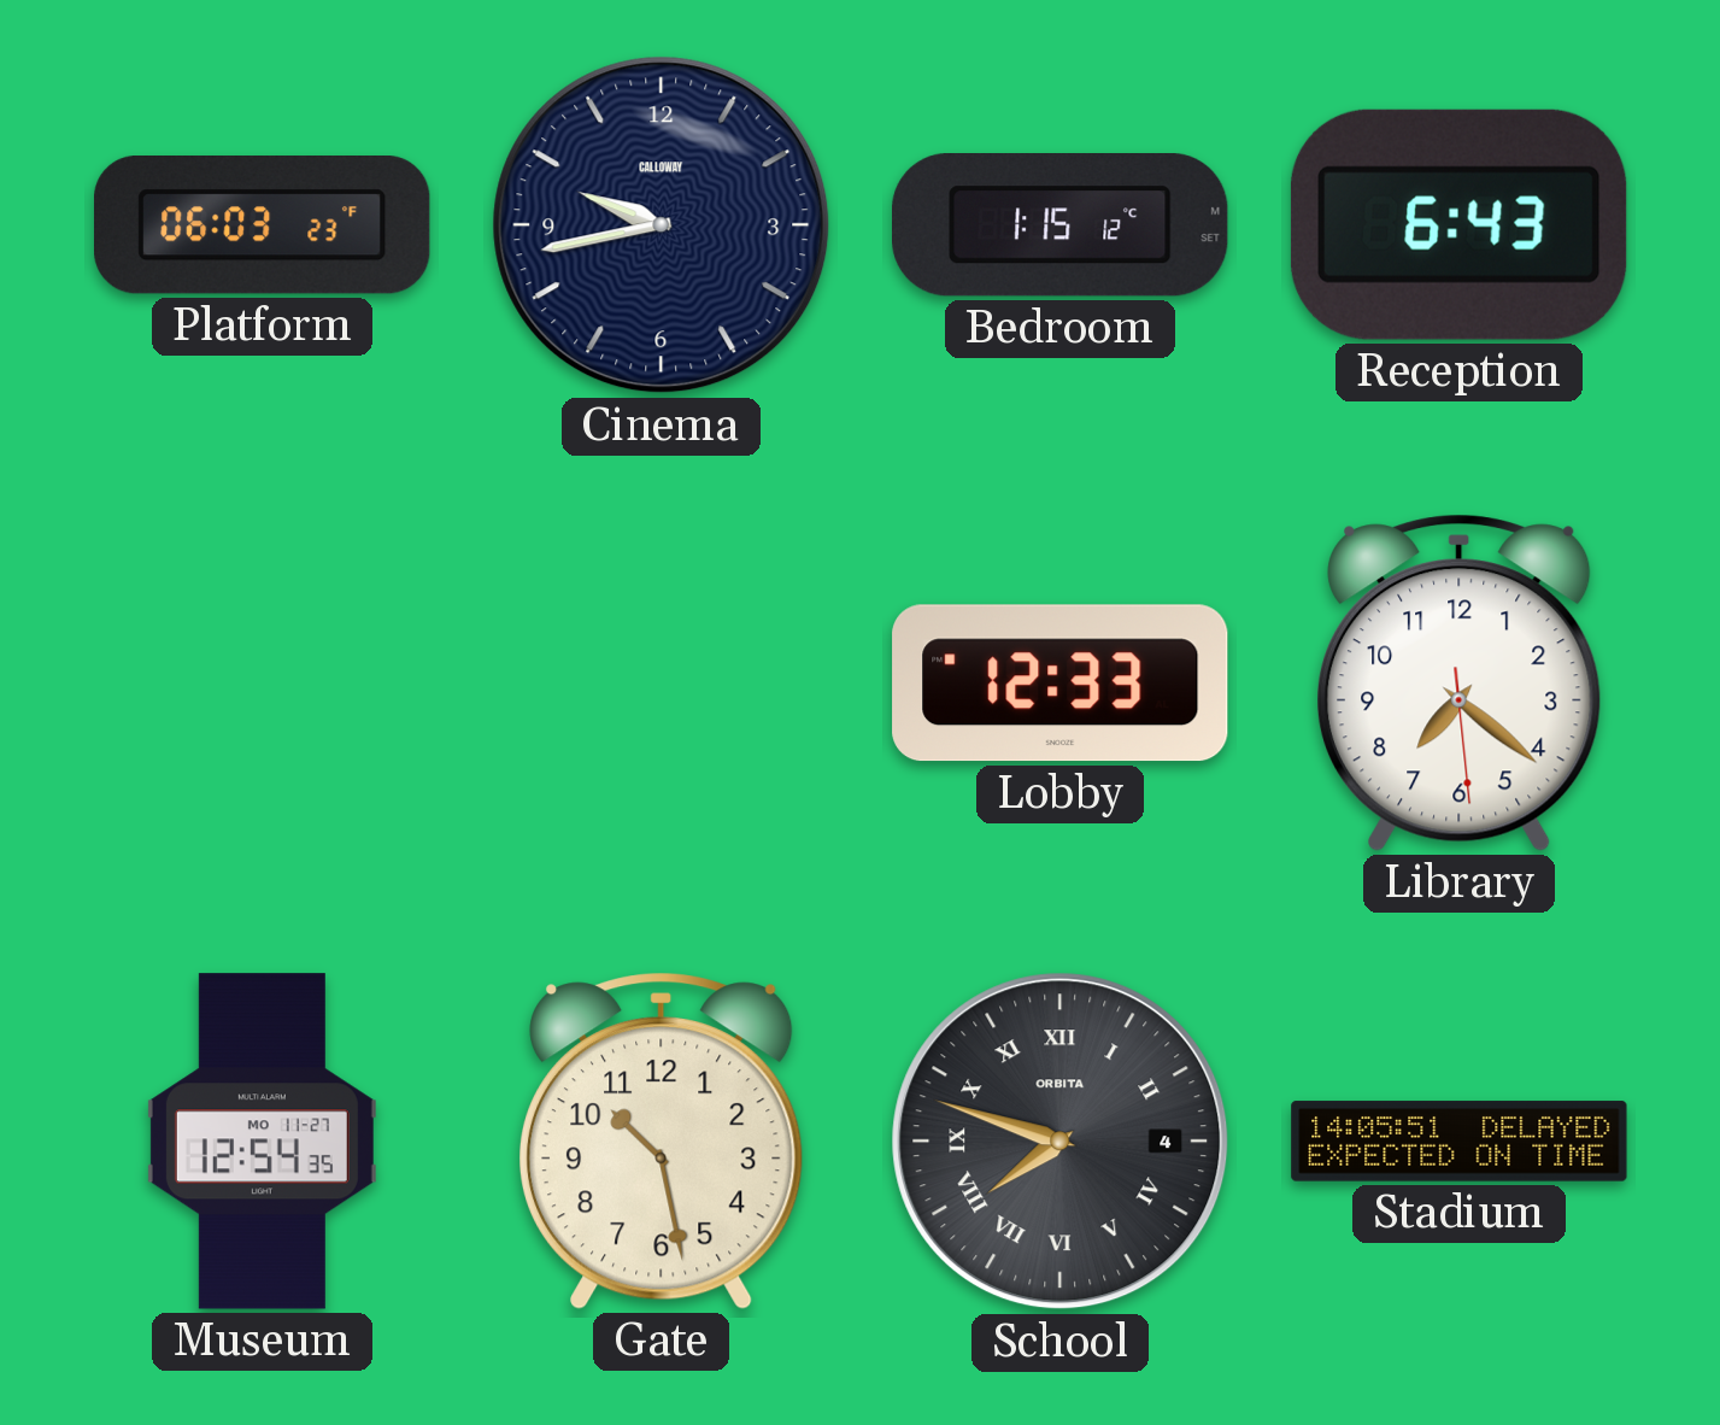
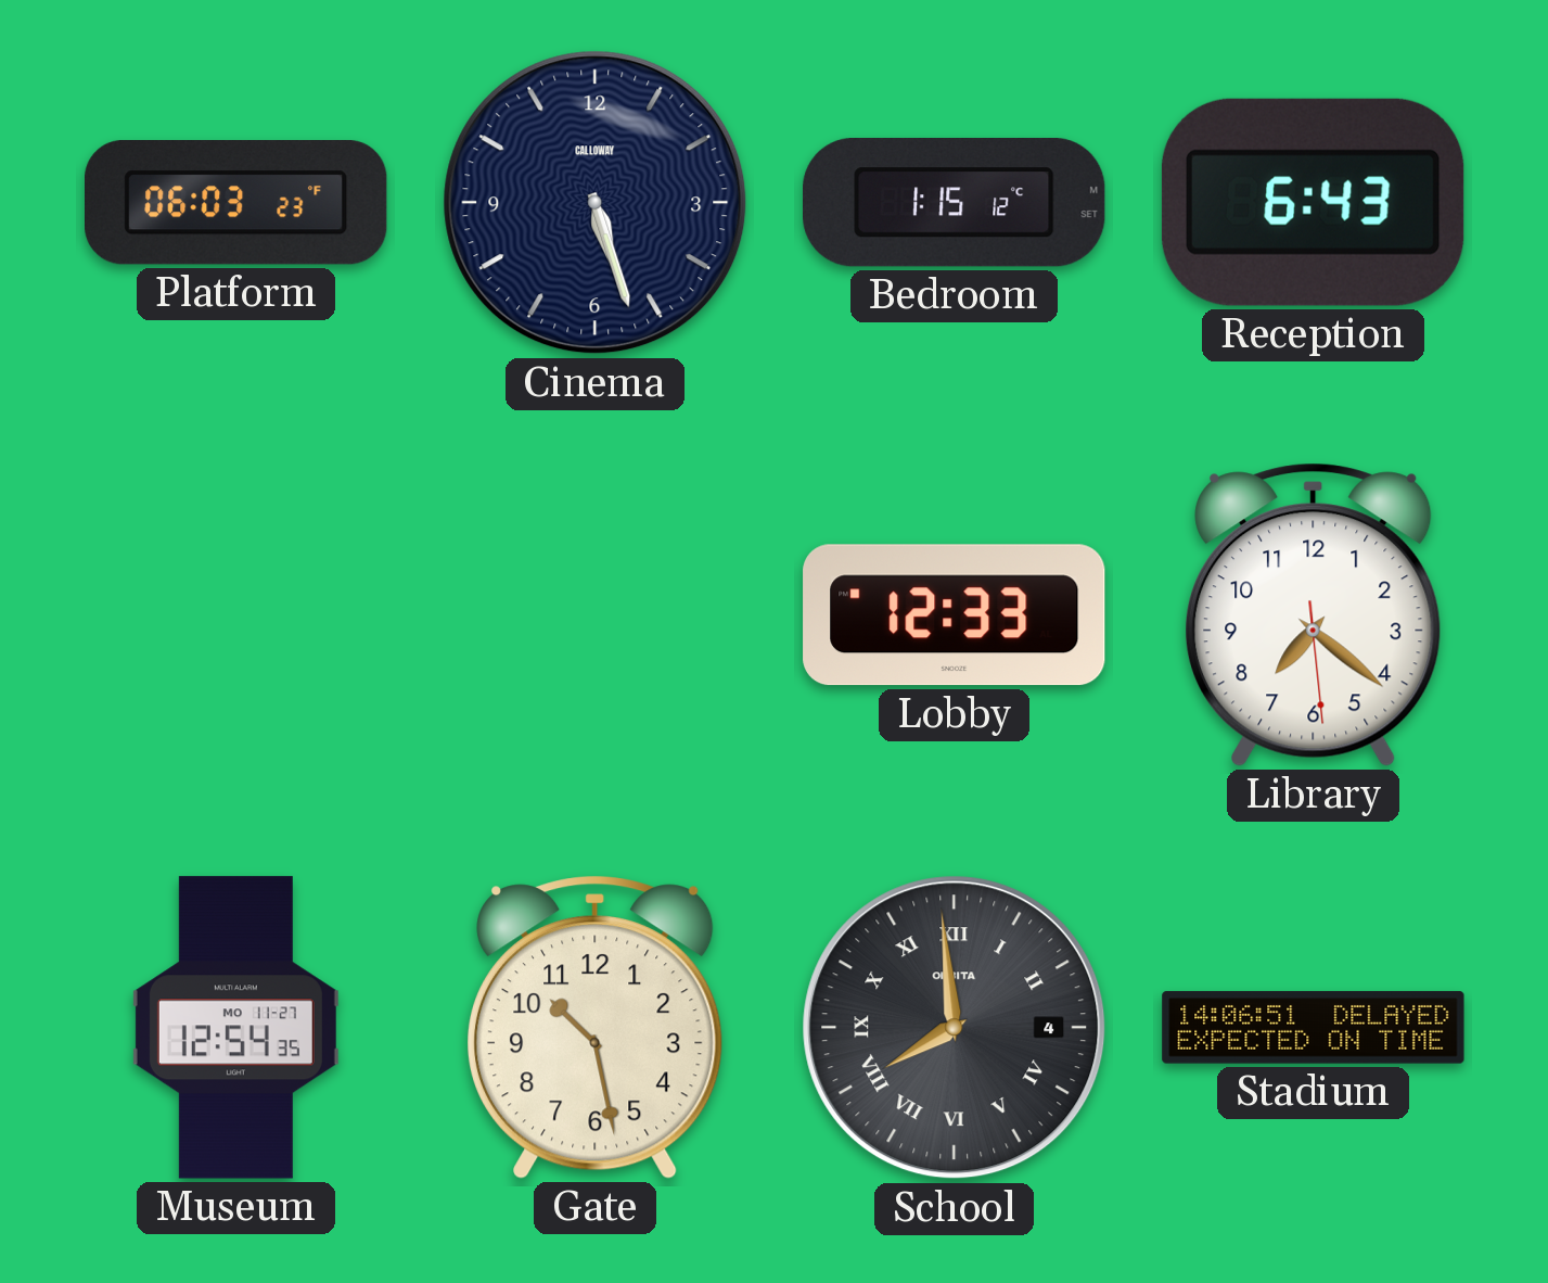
Cinema: 9:43 -> 5:27
School: 7:48 -> 7:59
Stadium: 14:05 -> 14:06
